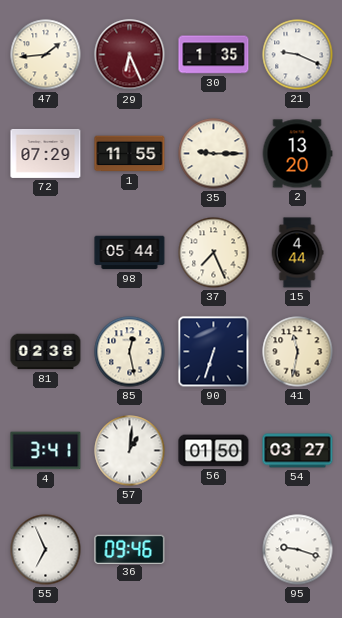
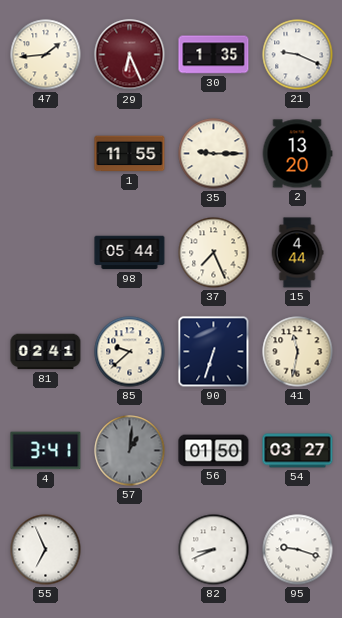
72: 07:29 -> none
81: 02:38 -> 02:41
85: 12:28 -> 9:38
57 dial: white -> grey
36: 09:46 -> none
82: none -> 8:41
